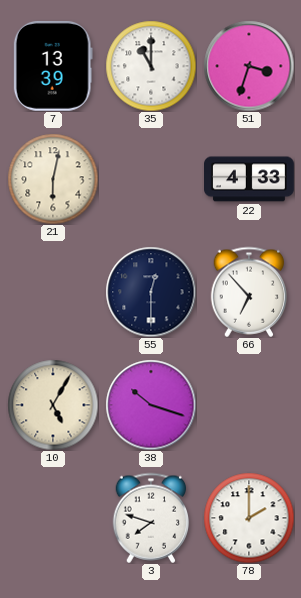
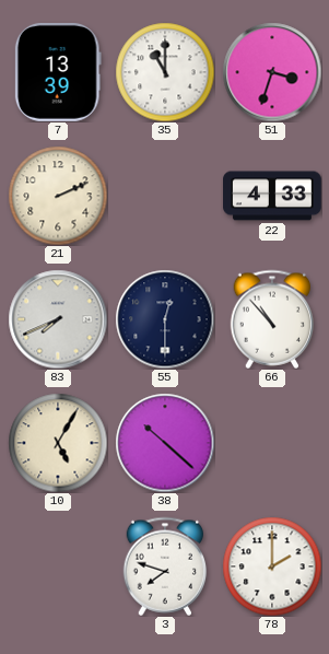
21: 6:02 -> 2:11
83: none -> 7:41
66: 6:53 -> 10:53
38: 10:18 -> 10:22
